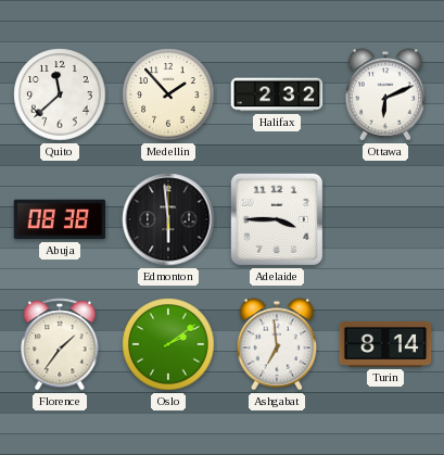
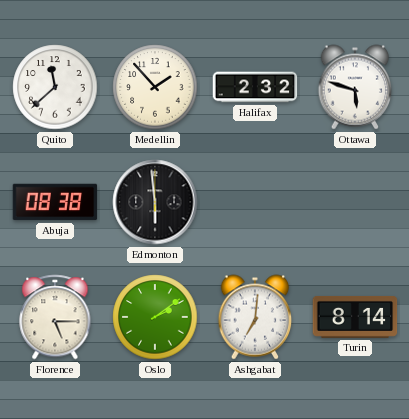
Ottawa: 6:11 -> 5:48
Adelaide: 3:45 -> none
Florence: 1:36 -> 5:15
Ashgabat: 6:59 -> 7:01
